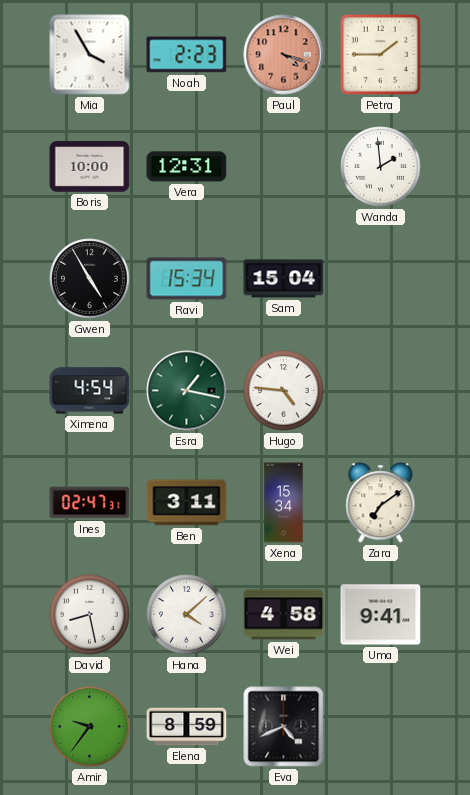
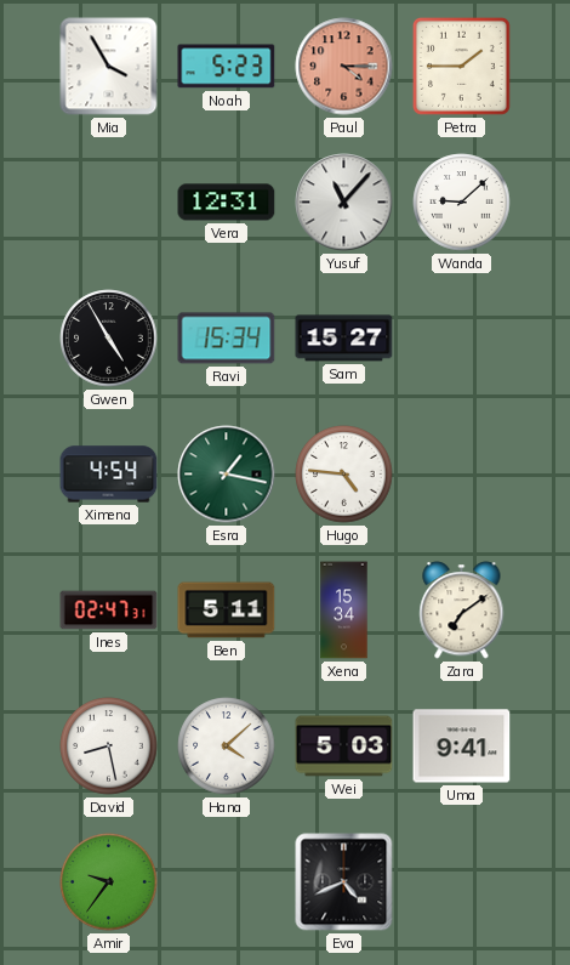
Noah: 2:23 -> 5:23
Paul: 4:18 -> 4:15
Boris: 10:00 -> none
Yusuf: none -> 11:07
Wanda: 1:59 -> 9:08
Sam: 15:04 -> 15:27
Ben: 3:11 -> 5:11
Wei: 4:58 -> 5:03
Elena: 8:59 -> none
